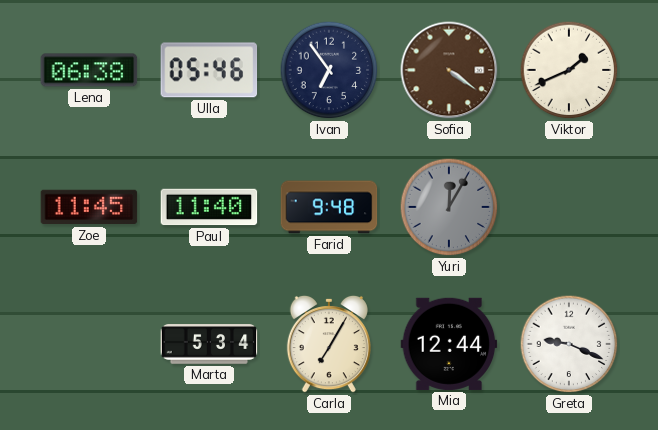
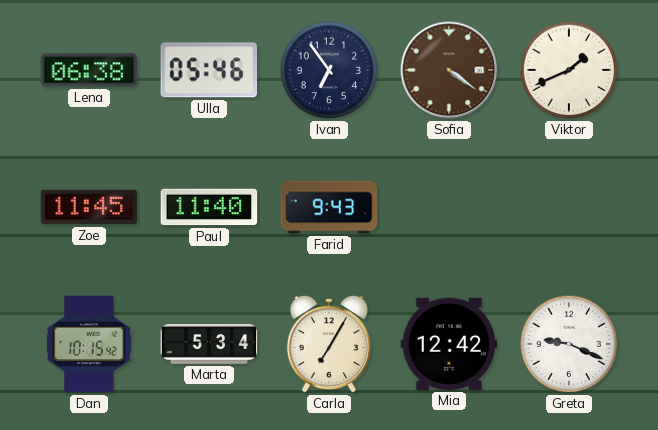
Farid: 9:48 -> 9:43
Yuri: 12:05 -> none
Dan: none -> 10:15
Mia: 12:44 -> 12:42
